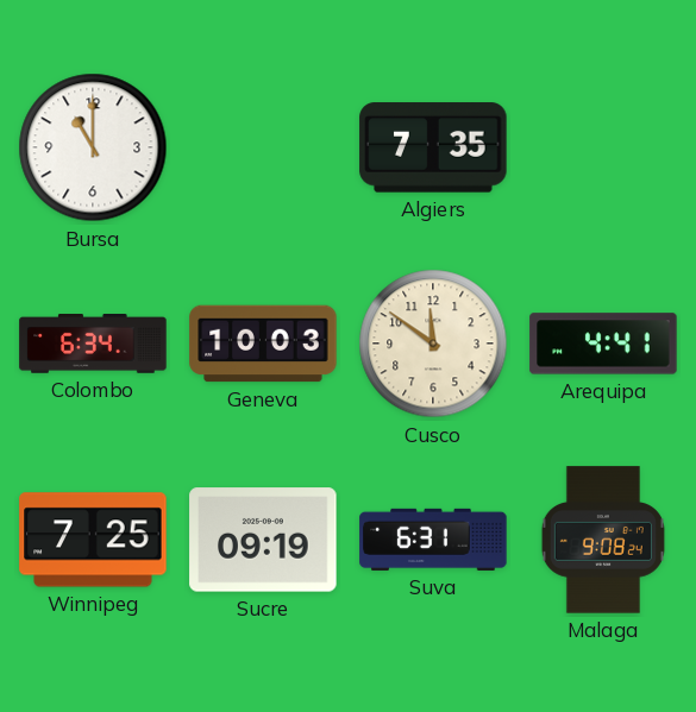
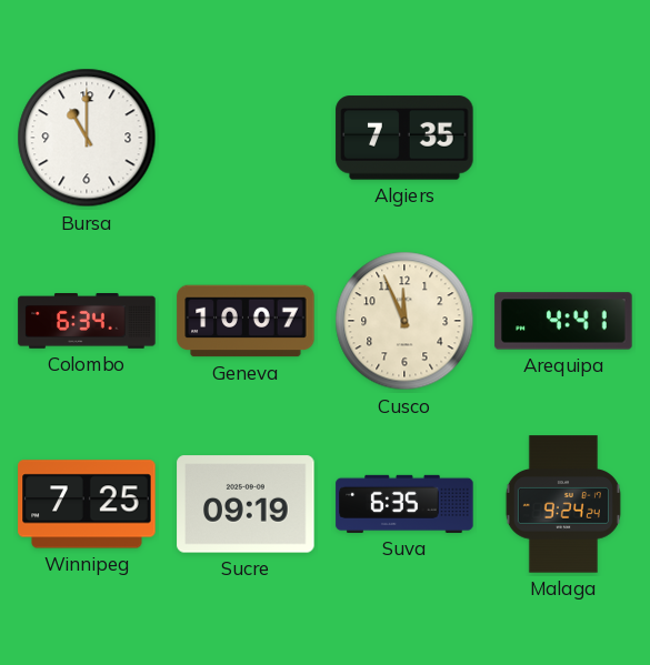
Geneva: 10:03 -> 10:07
Cusco: 11:51 -> 11:56
Suva: 6:31 -> 6:35
Malaga: 9:08 -> 9:24
